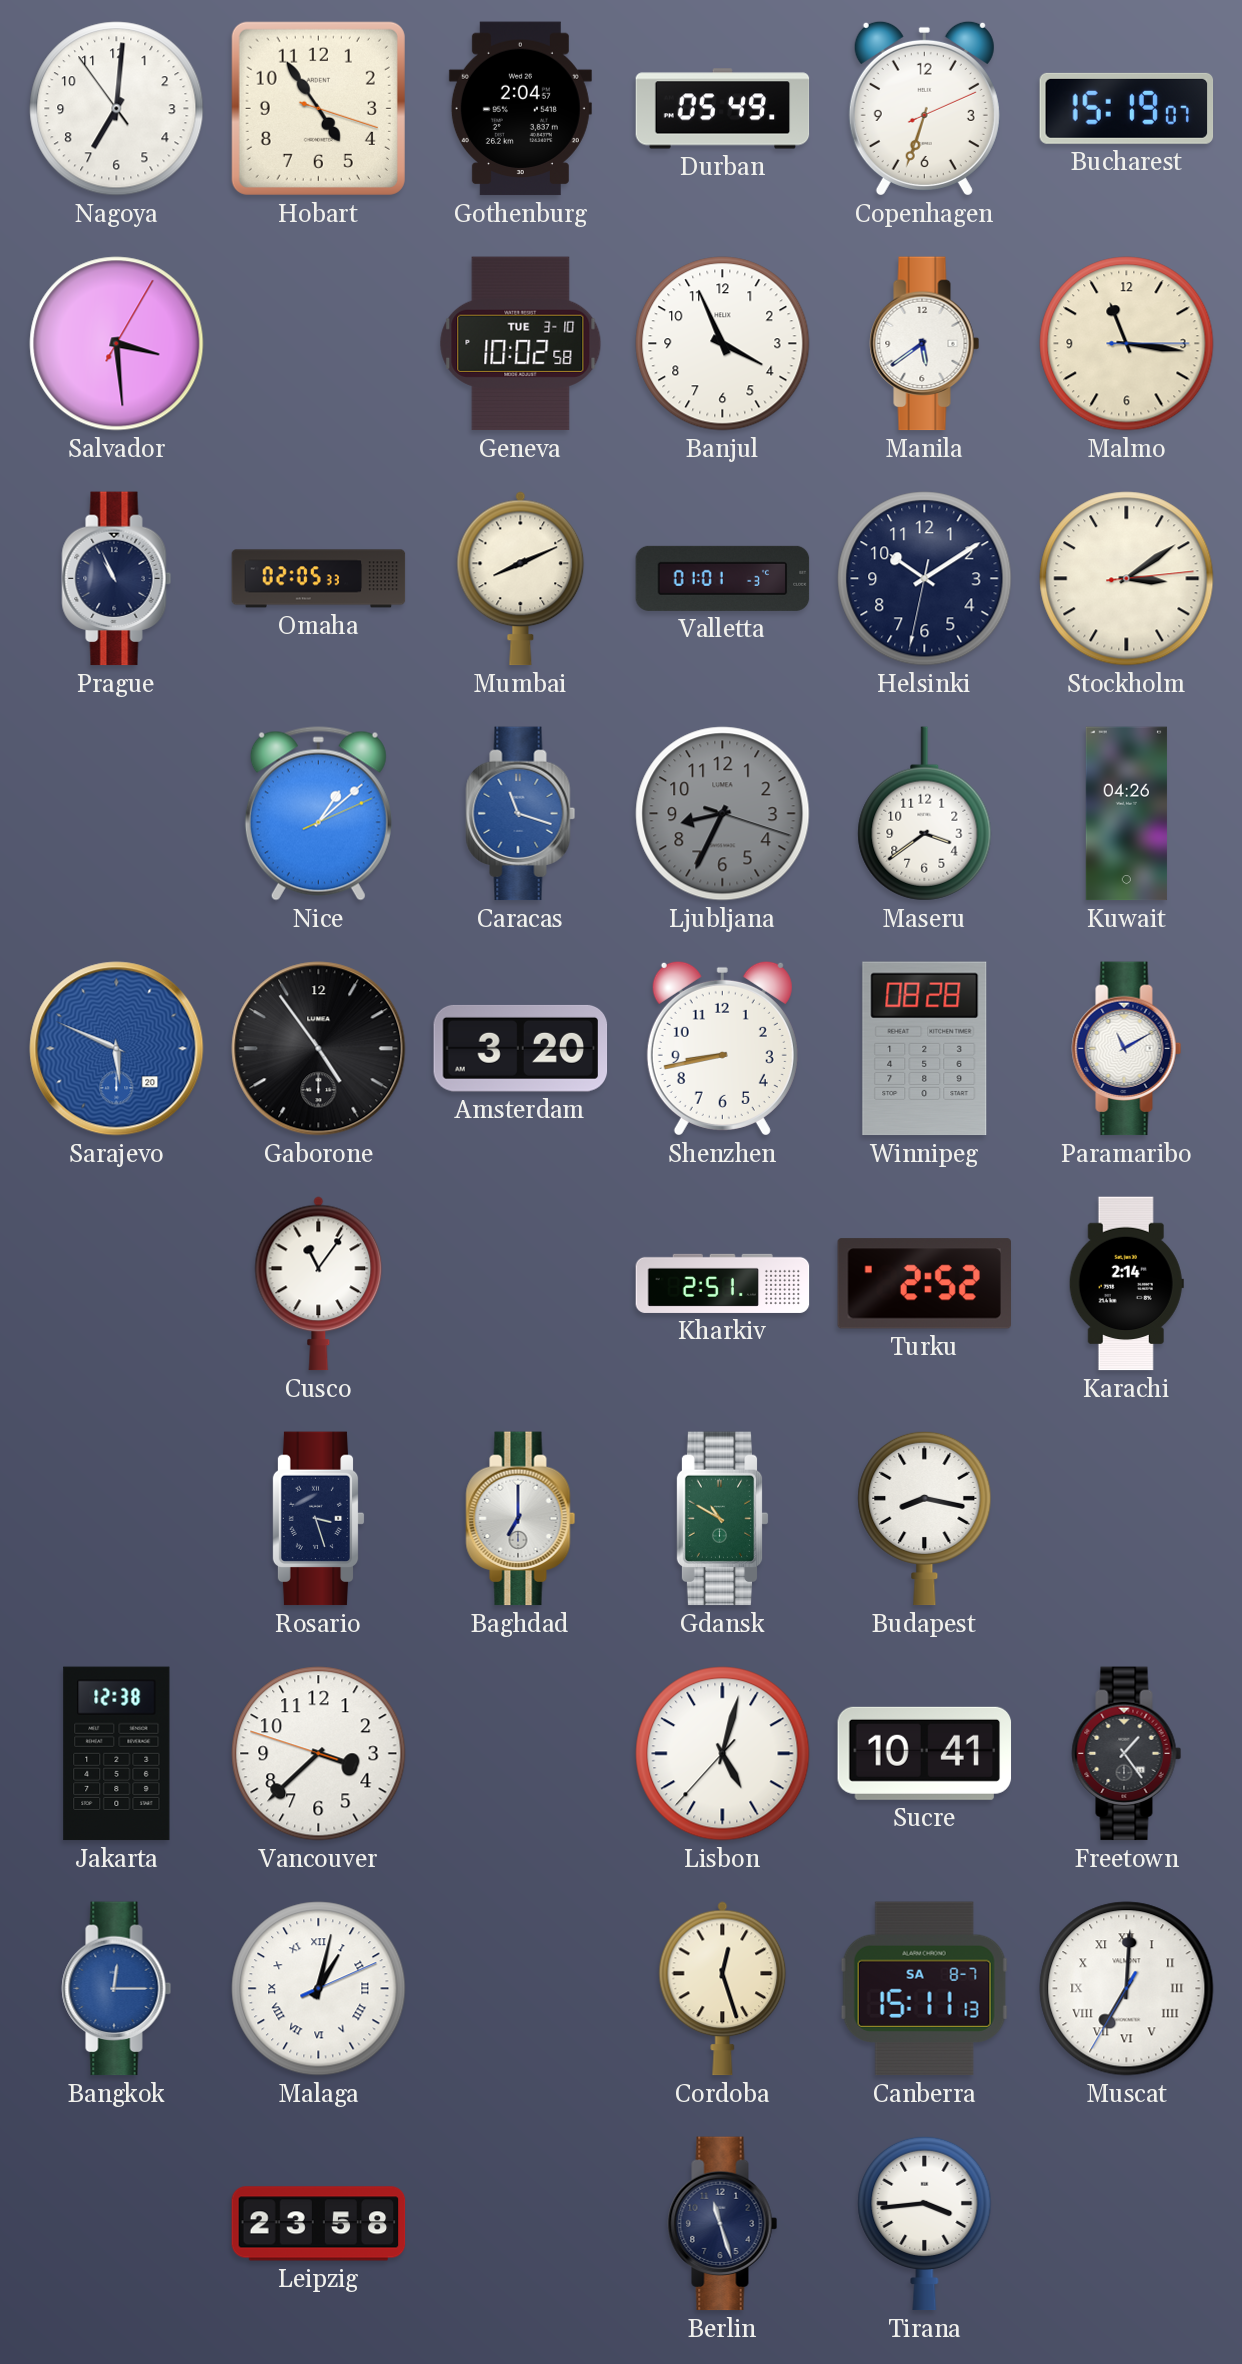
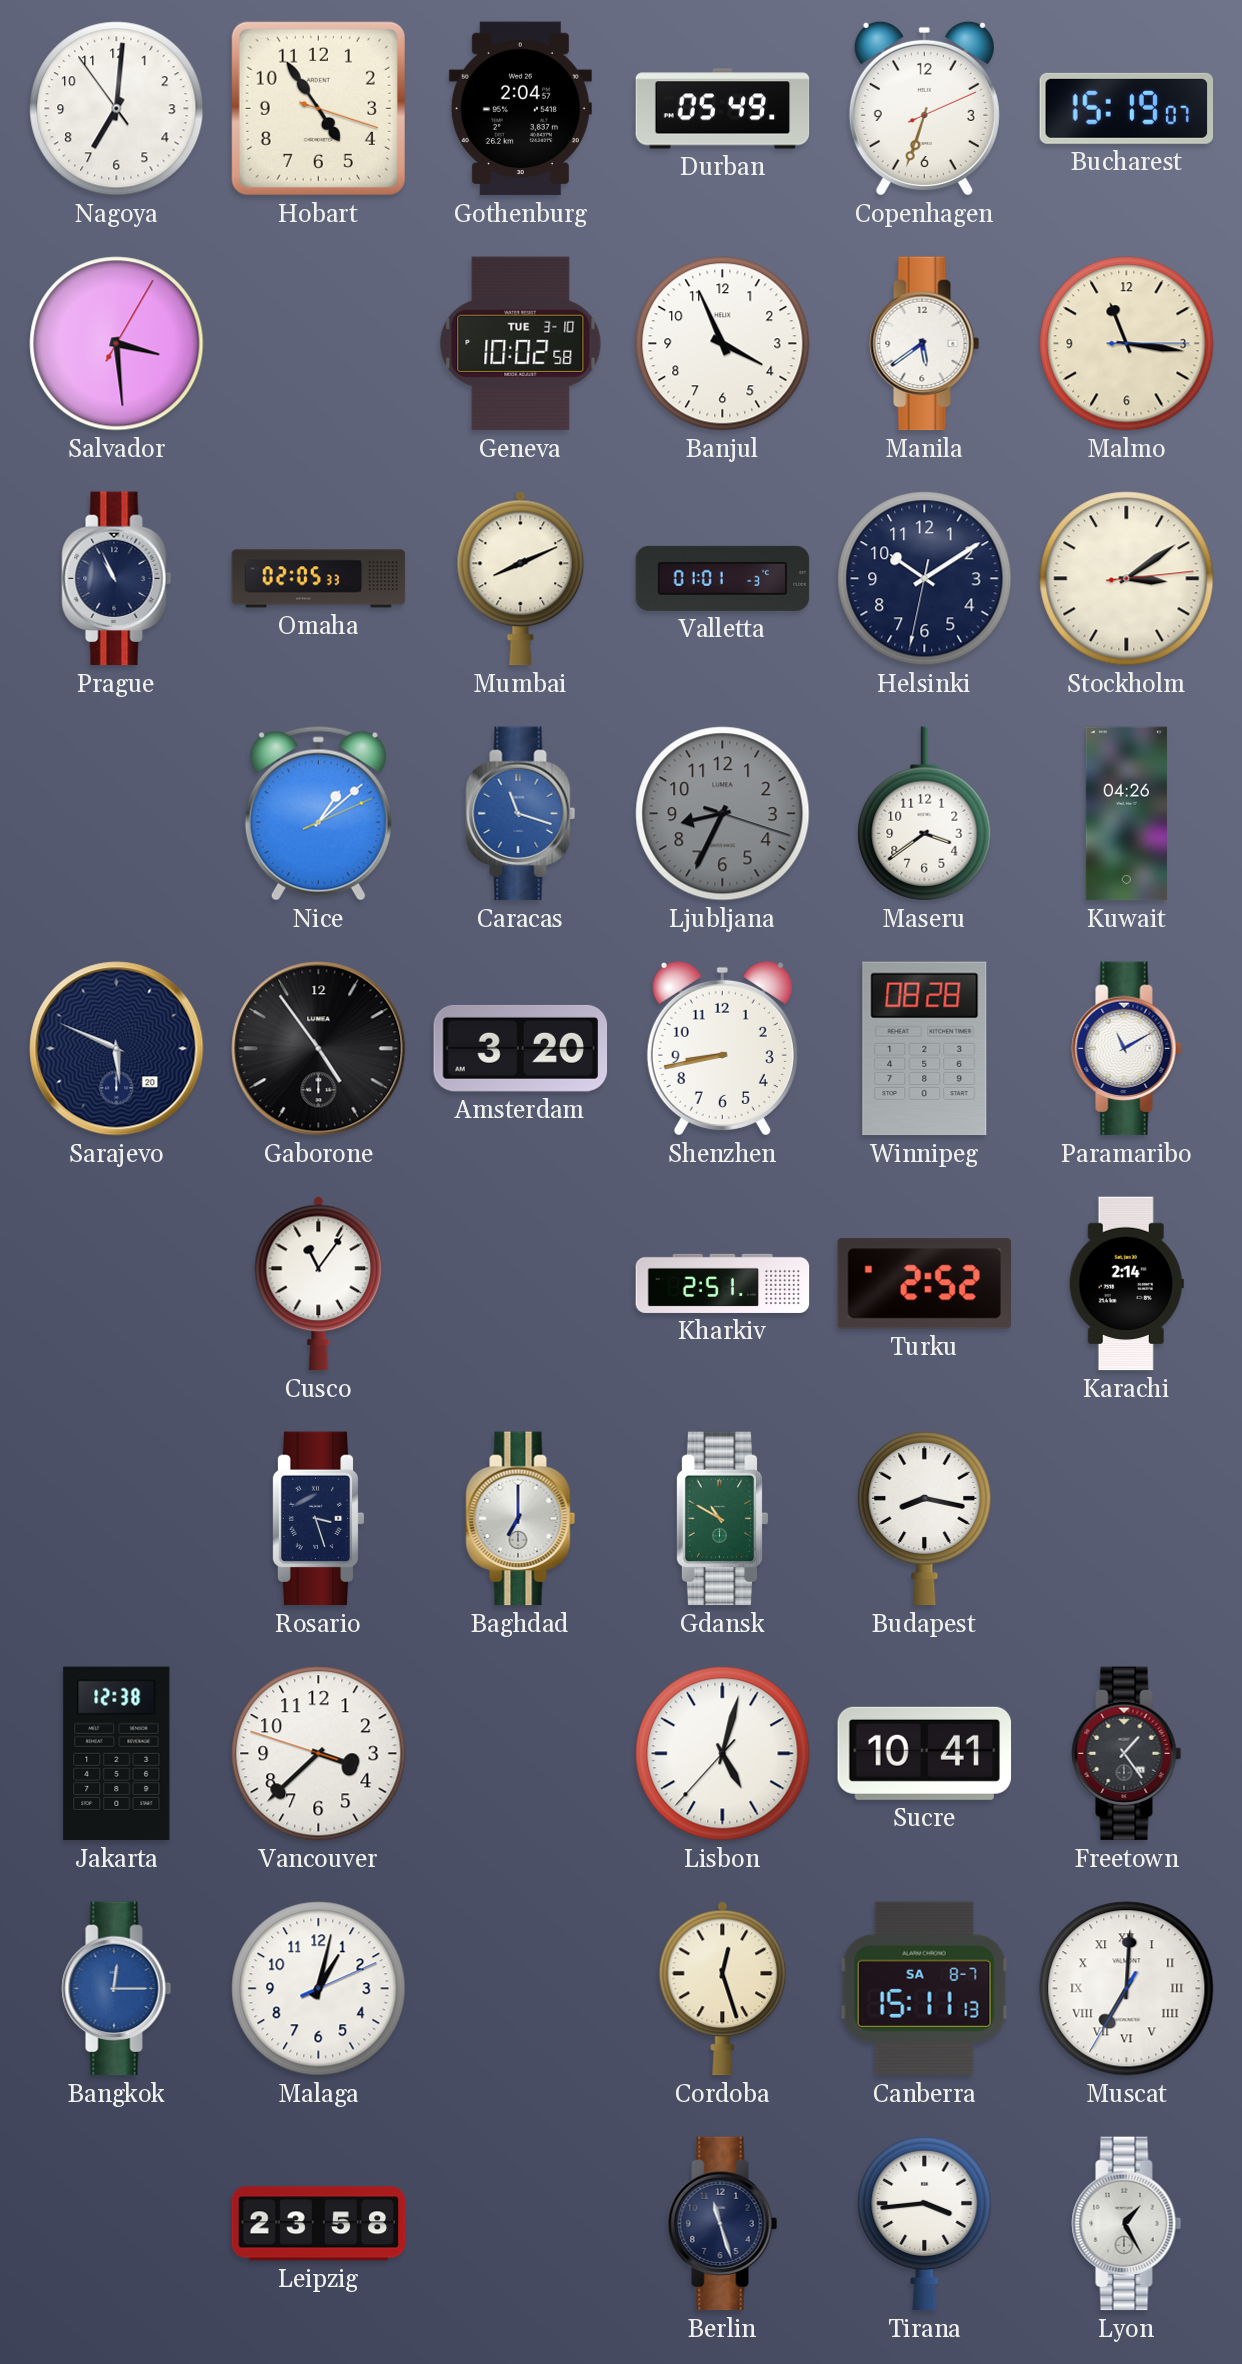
Sarajevo dial: blue -> navy
Malaga numerals: Roman -> Arabic
Lyon: none -> 1:25
